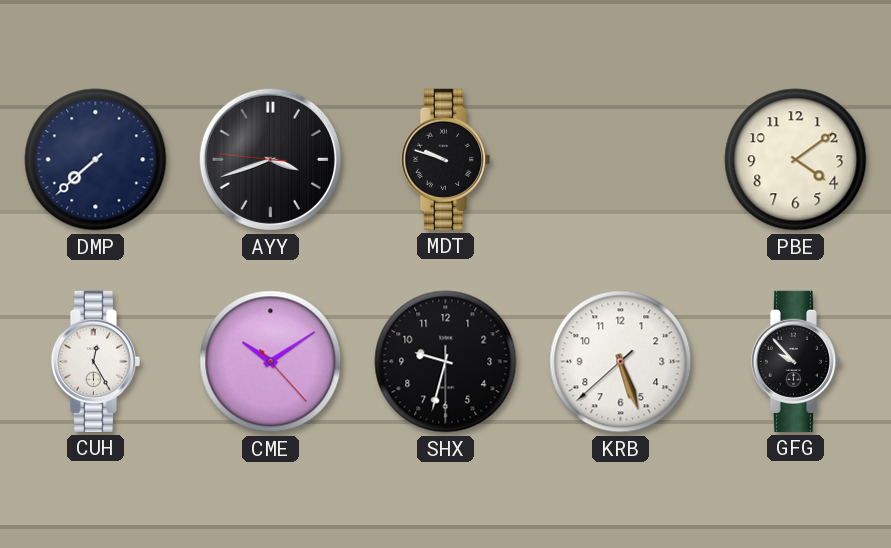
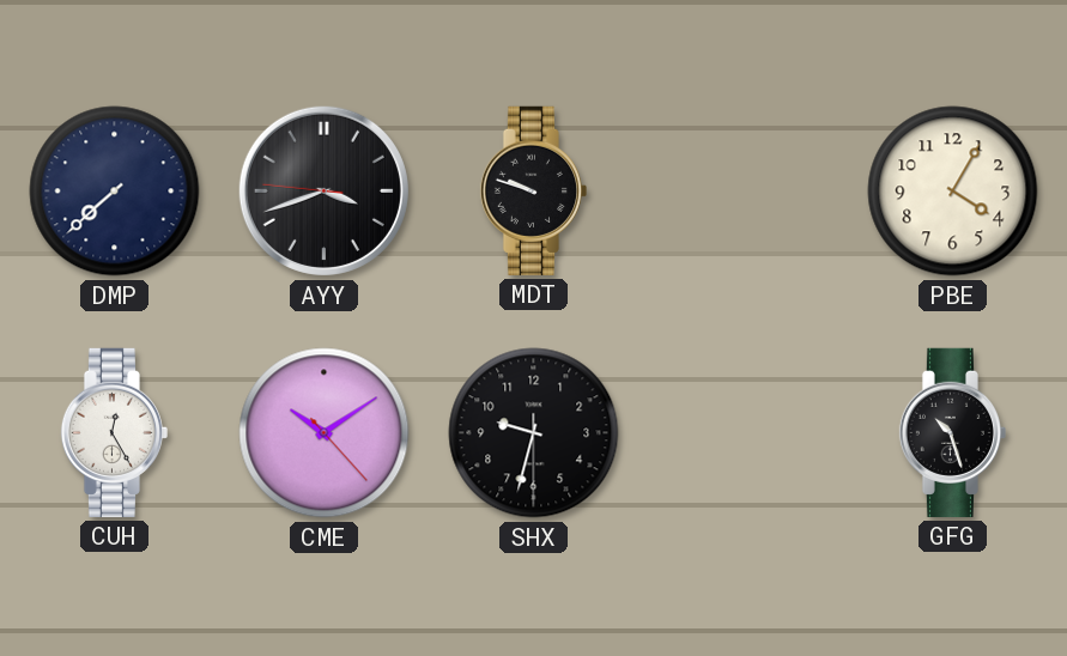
PBE: 4:09 -> 4:05
KRB: 5:26 -> none
GFG: 9:53 -> 10:27
